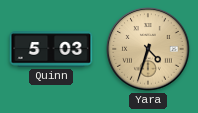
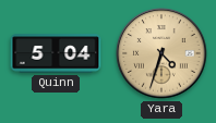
Quinn: 5:03 -> 5:04
